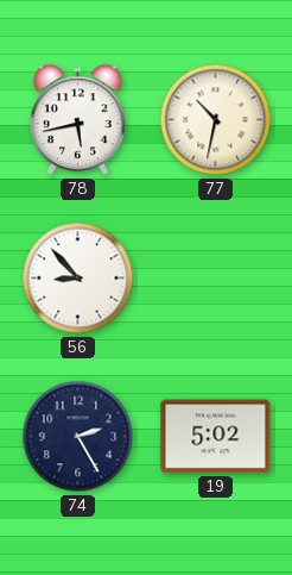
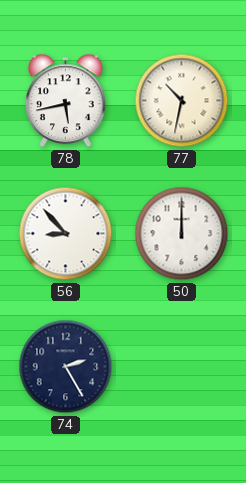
50: none -> 12:00
19: 5:02 -> none
